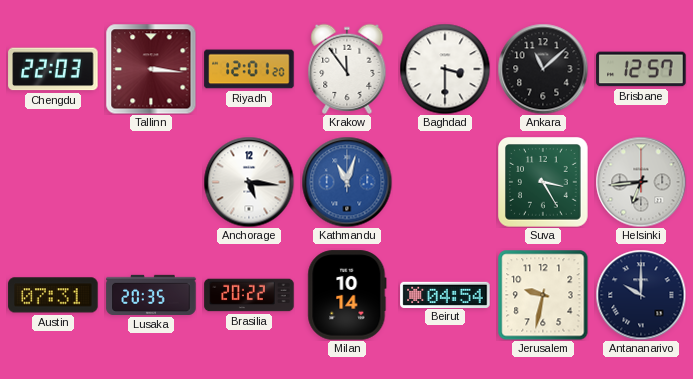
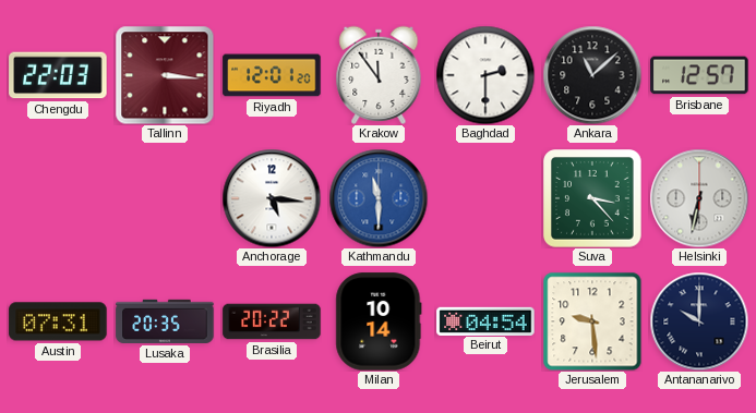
Baghdad: 3:30 -> 2:30
Kathmandu: 11:03 -> 11:30
Suva: 3:25 -> 3:23
Helsinki: 6:44 -> 6:32
Jerusalem: 9:32 -> 9:29
